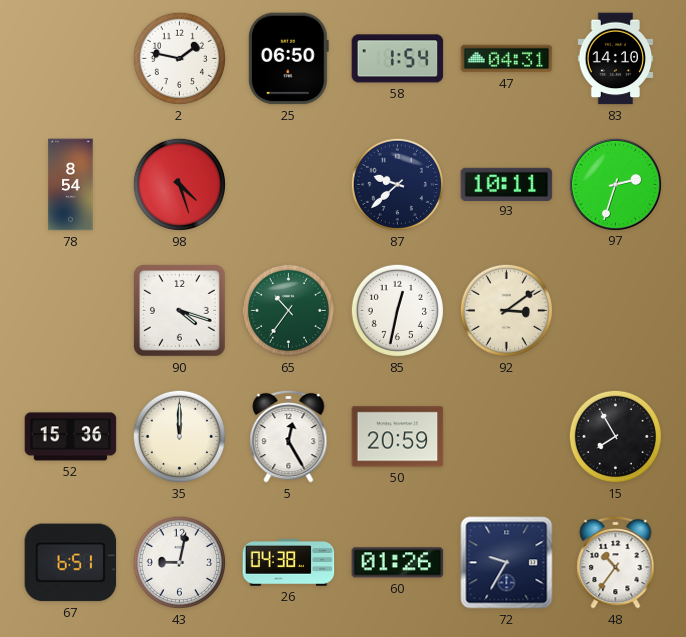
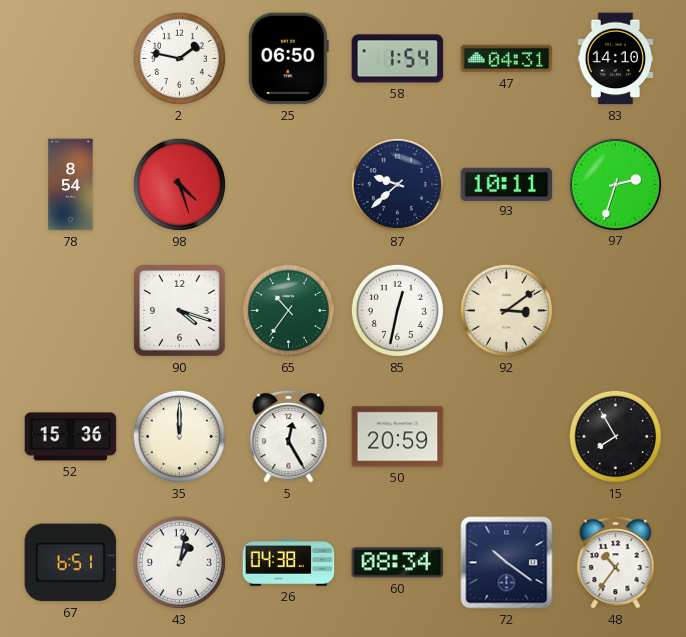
43: 9:02 -> 1:02
60: 01:26 -> 08:34
72: 9:35 -> 10:21
